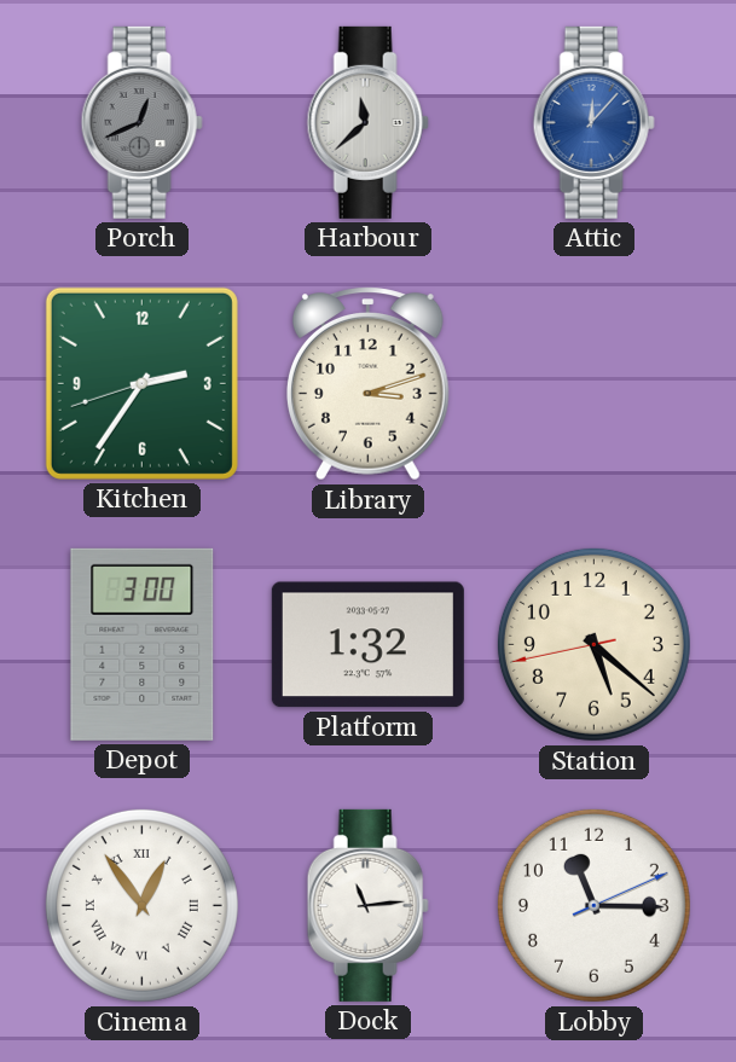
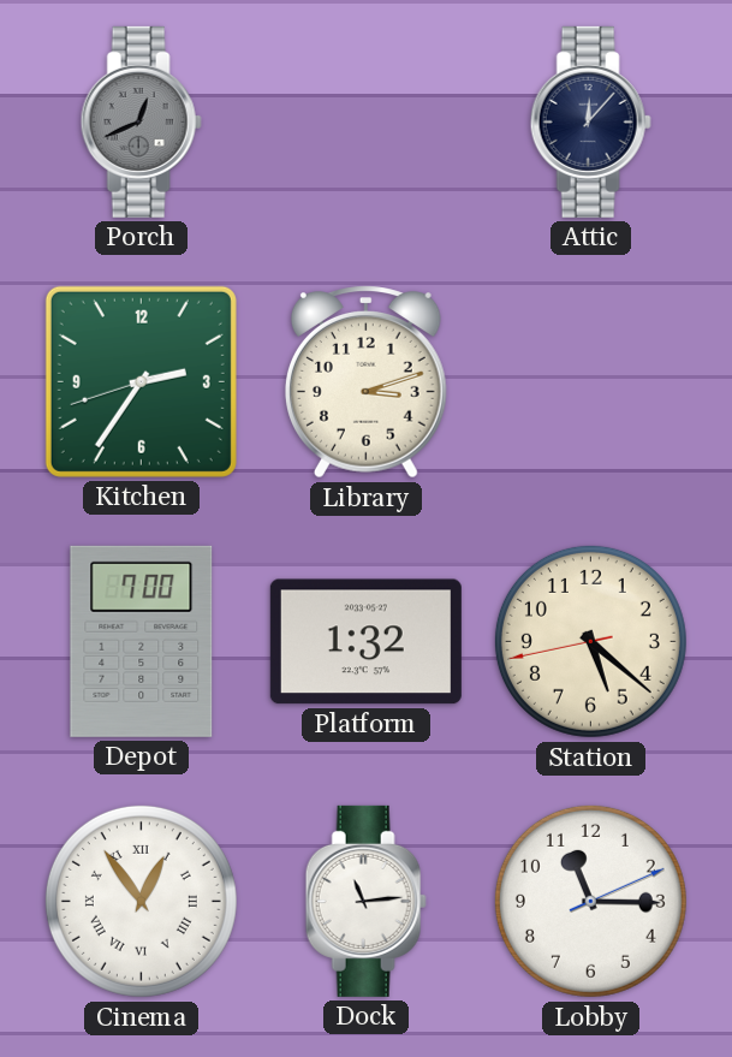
Harbour: 11:38 -> none
Attic dial: blue -> navy
Depot: 3:00 -> 7:00
